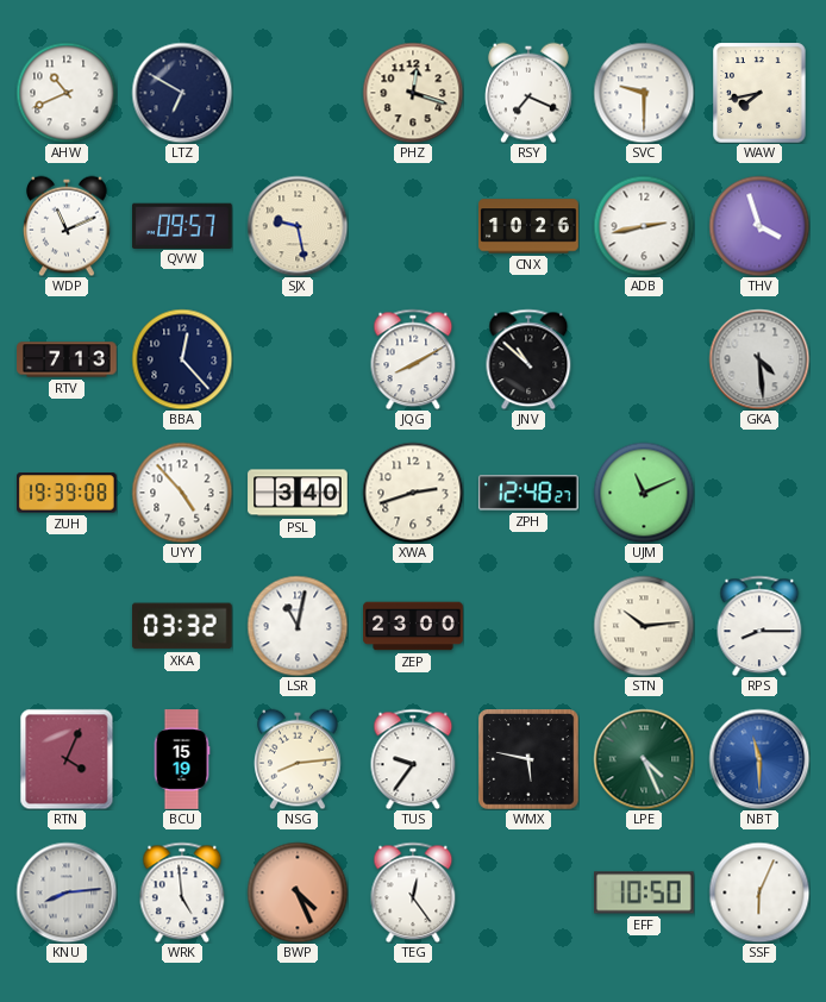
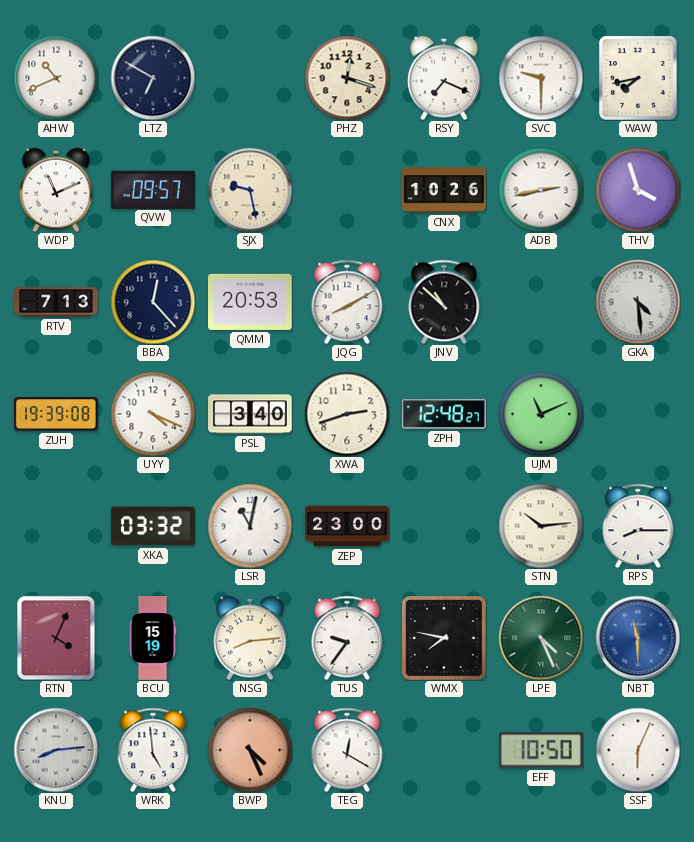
QMM: none -> 20:53
UYY: 4:53 -> 4:19
WMX: 5:47 -> 7:47
TEG: 12:24 -> 12:20
